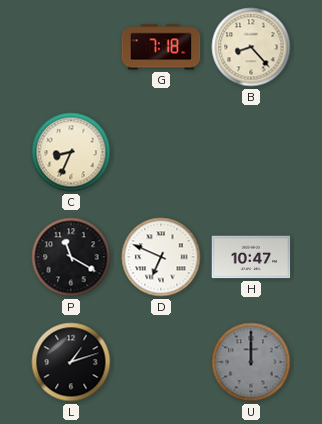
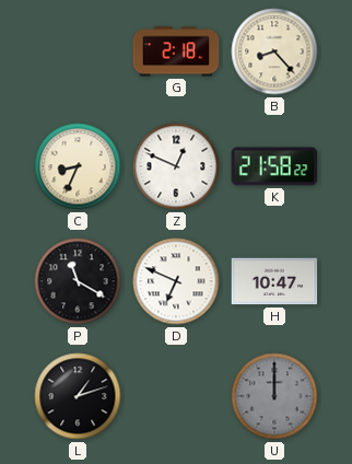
G: 7:18 -> 2:18
Z: none -> 12:49
K: none -> 21:58
